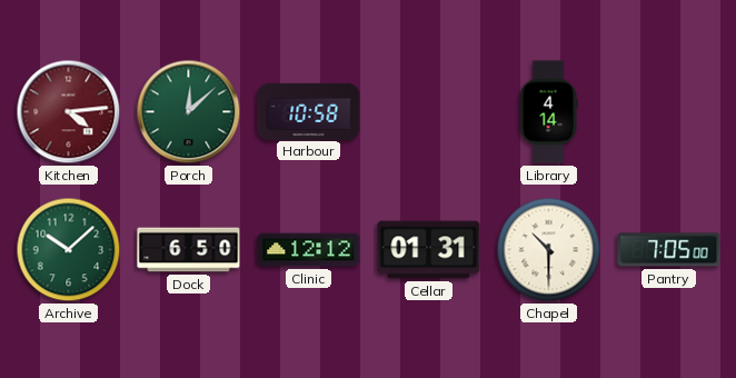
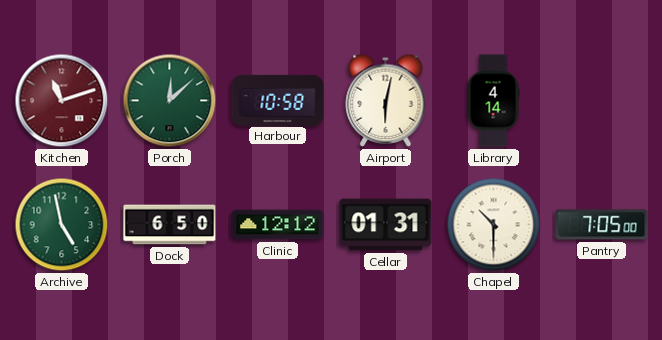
Kitchen: 4:14 -> 11:12
Airport: none -> 6:02
Archive: 10:08 -> 4:58
